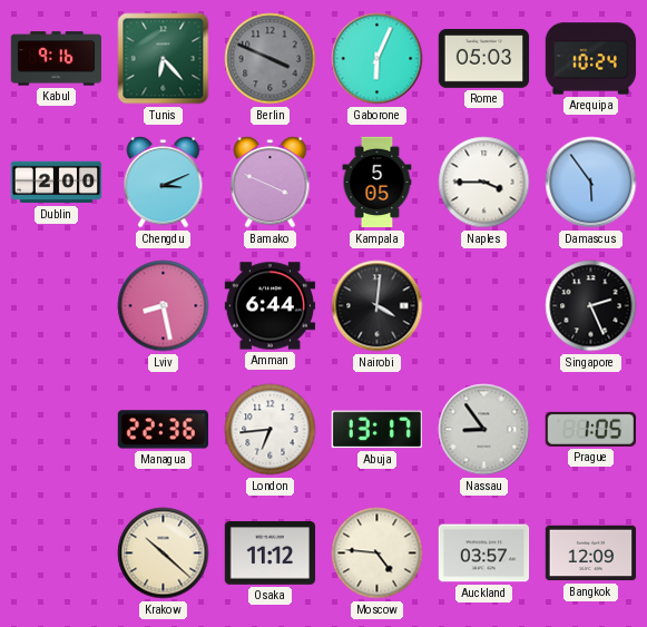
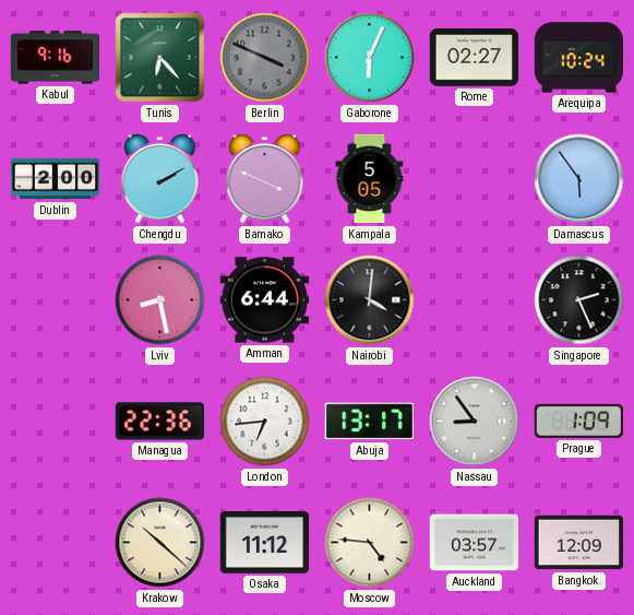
Rome: 05:03 -> 02:27
Chengdu: 3:11 -> 2:10
Naples: 3:45 -> none
Prague: 1:05 -> 1:09
